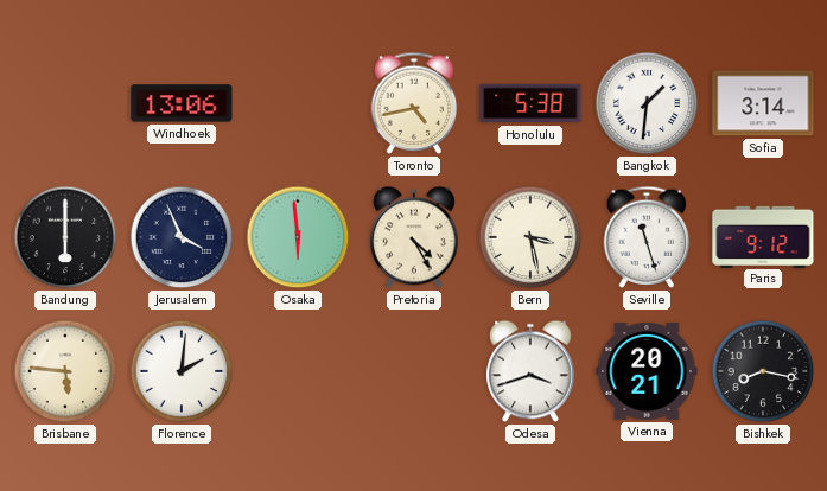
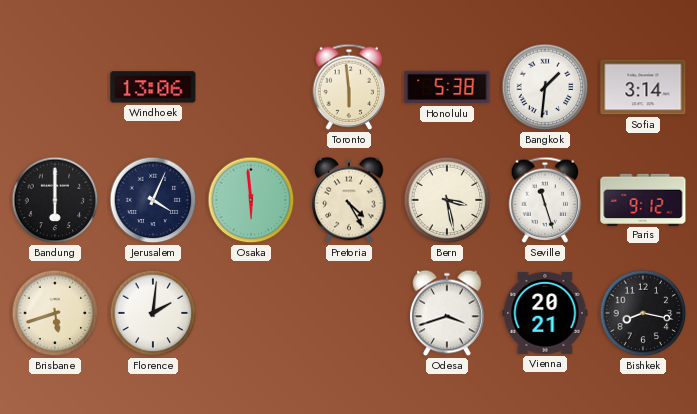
Toronto: 4:43 -> 5:59
Jerusalem: 3:56 -> 4:04
Brisbane: 5:46 -> 5:42
